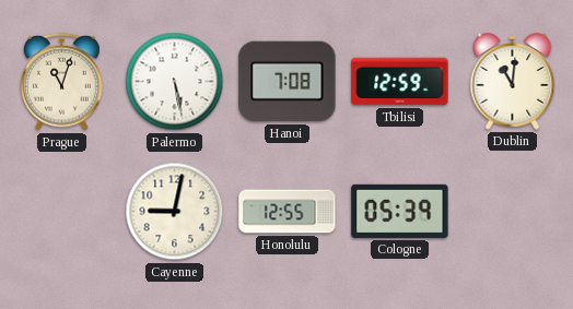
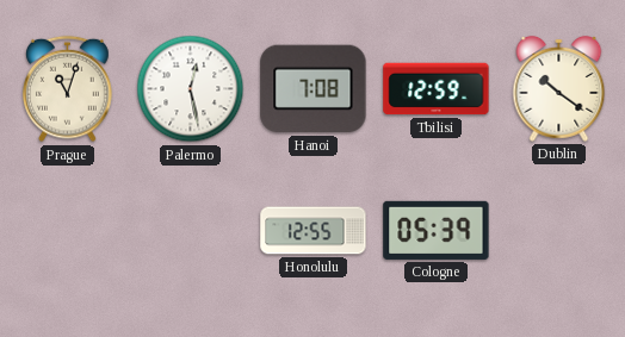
Palermo: 5:28 -> 12:28
Dublin: 11:01 -> 10:21
Cayenne: 9:02 -> none
